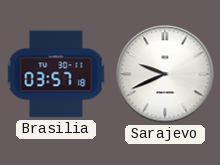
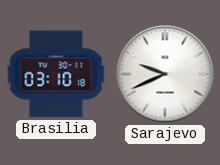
Brasilia: 03:57 -> 03:10
